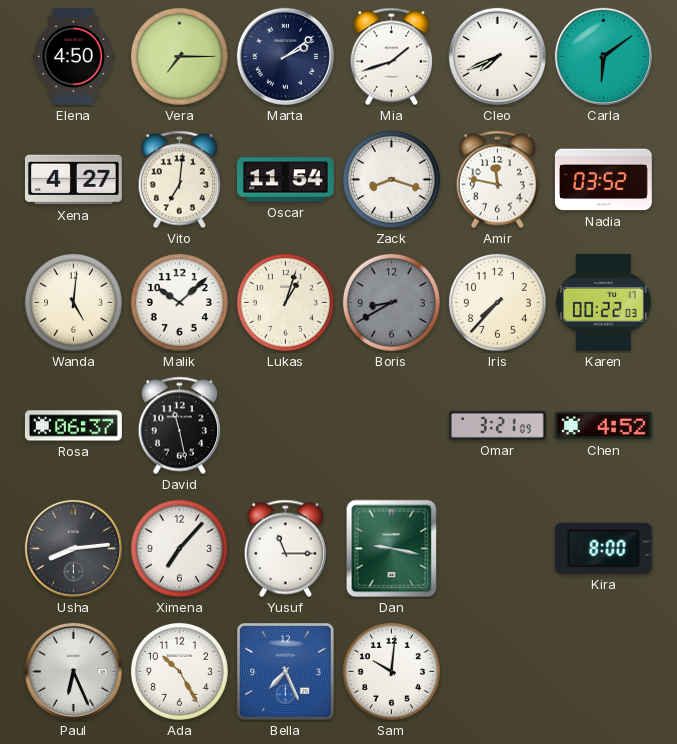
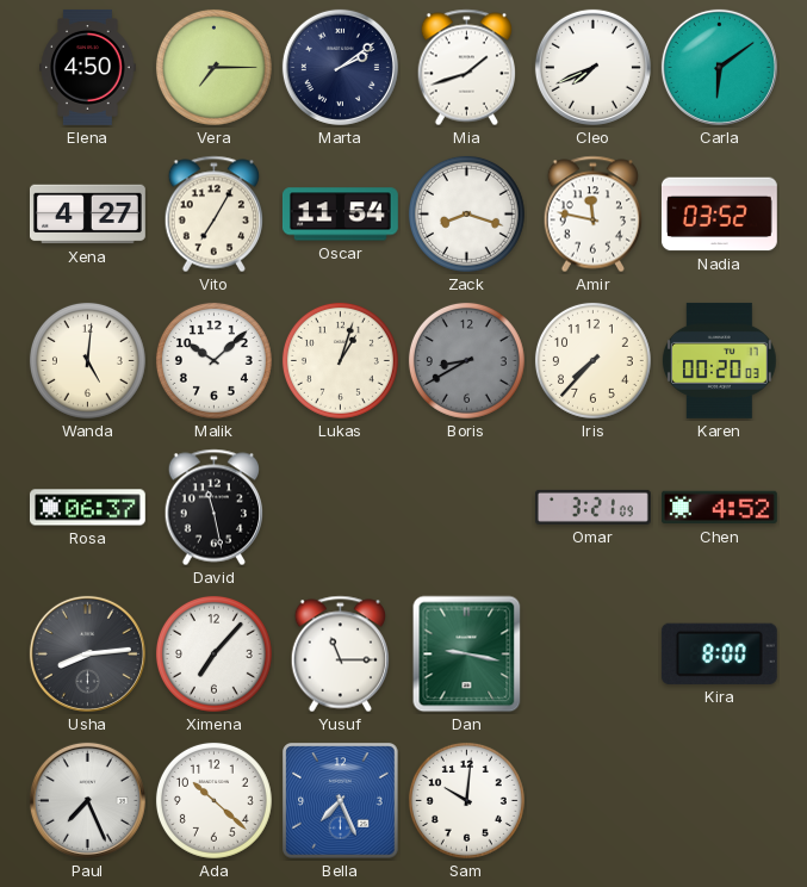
Vito: 7:01 -> 7:05
Karen: 00:22 -> 00:20
Paul: 6:26 -> 7:26
Ada: 10:25 -> 10:22
